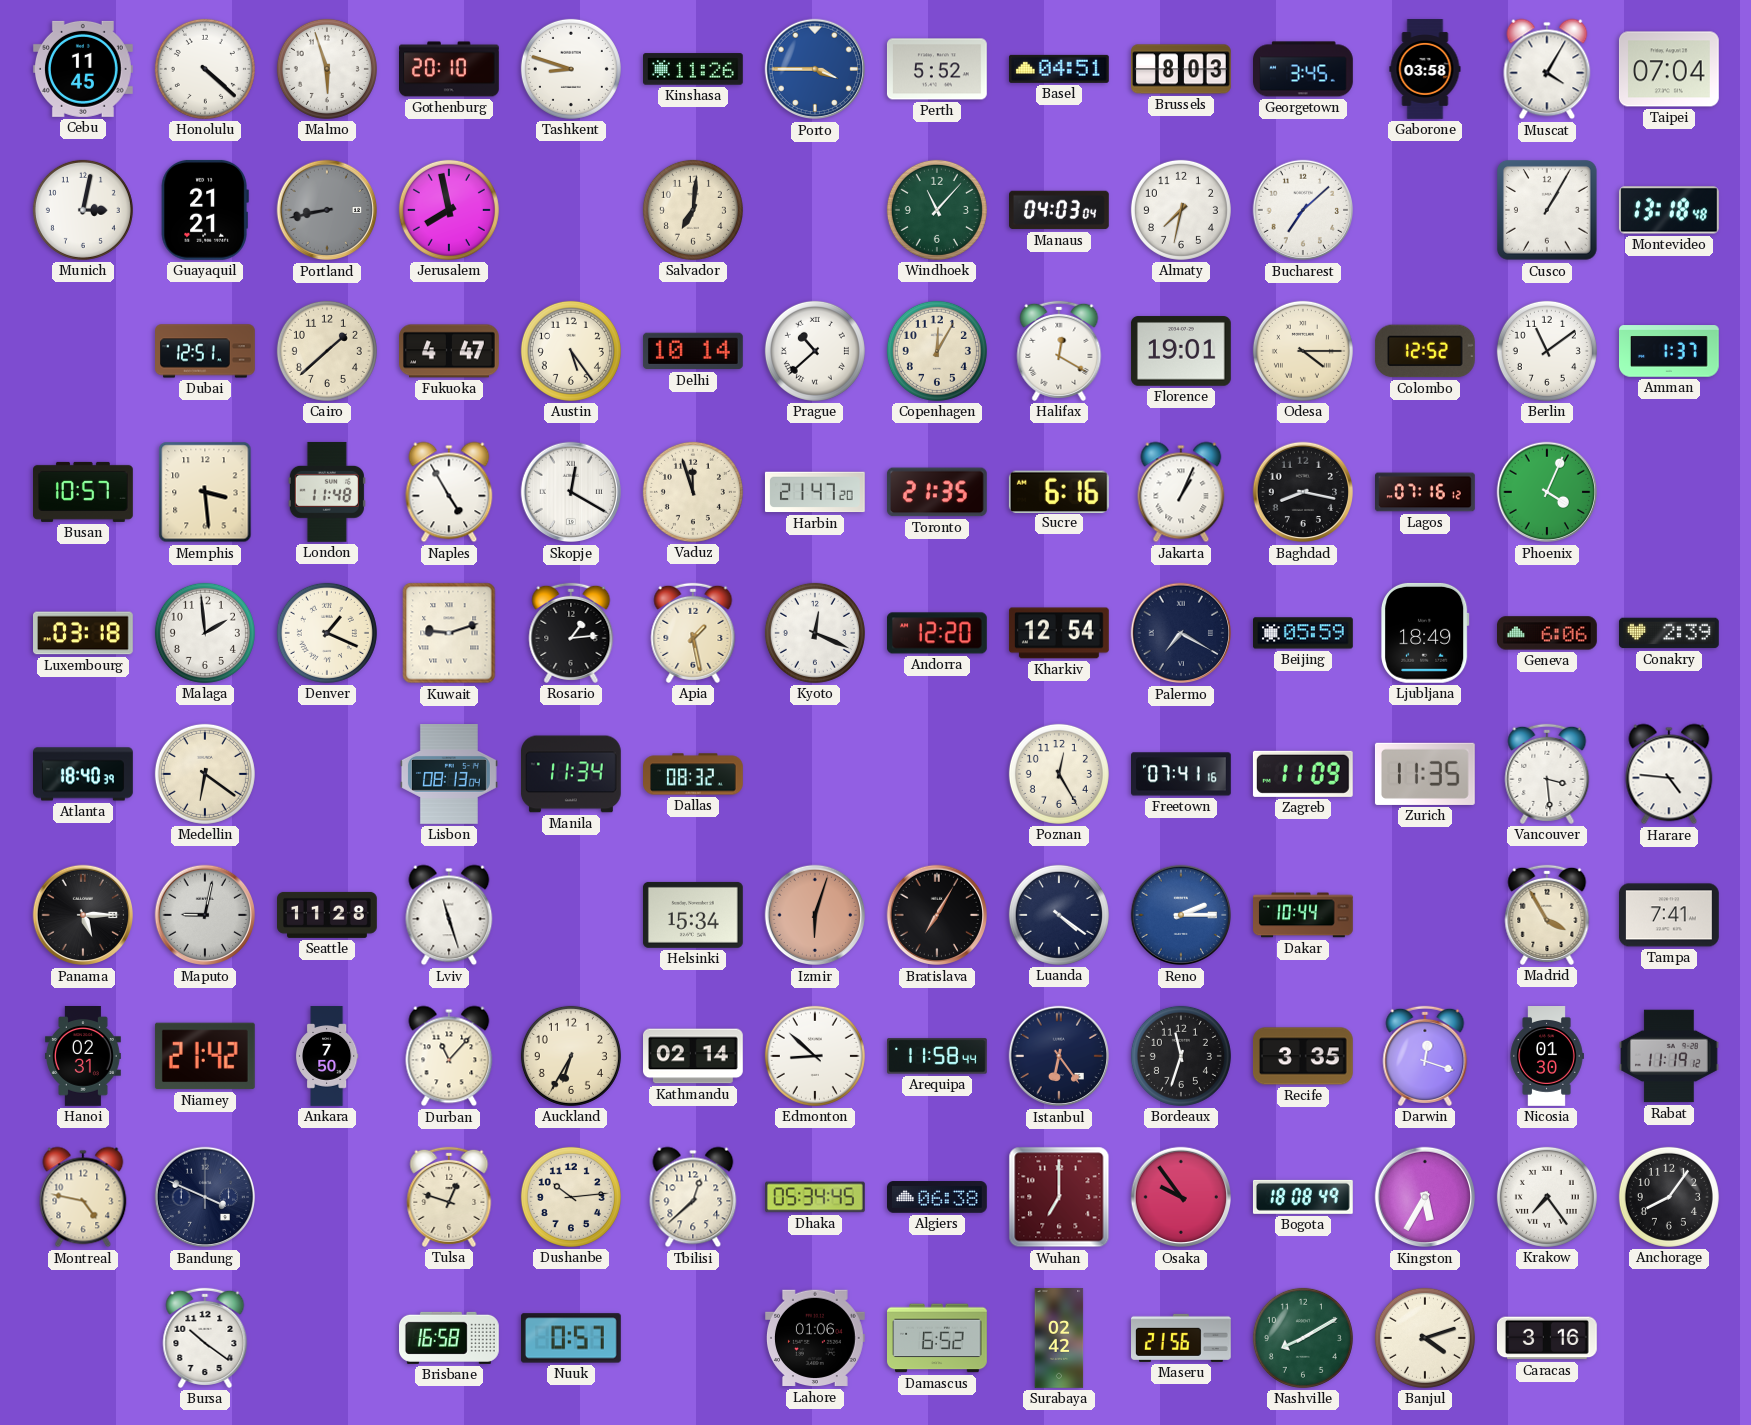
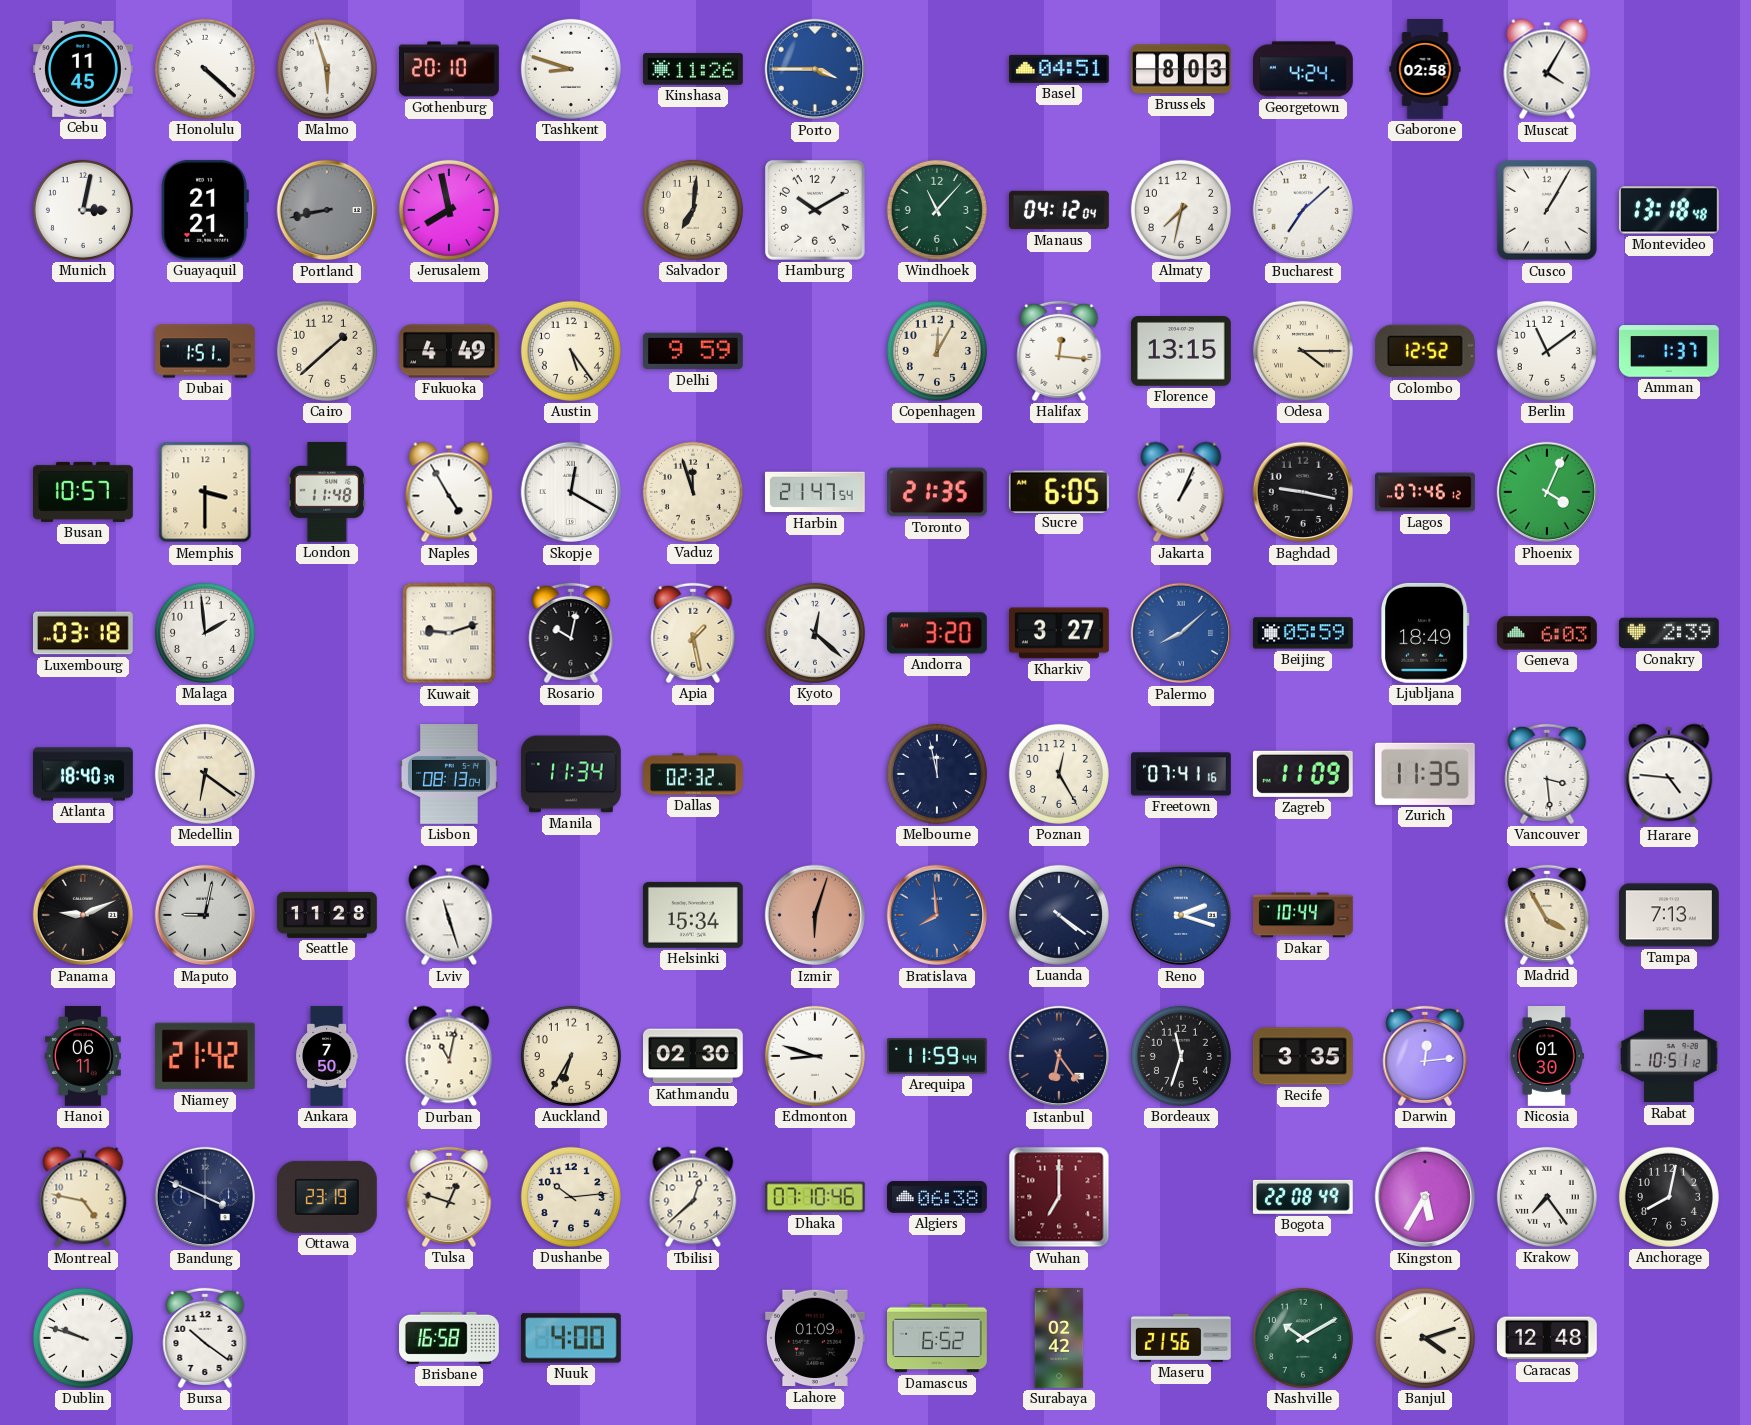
Perth: 5:52 -> none
Georgetown: 3:45 -> 4:24
Gaborone: 03:58 -> 02:58
Taipei: 07:04 -> none
Hamburg: none -> 10:10
Manaus: 04:03 -> 04:12
Dubai: 12:51 -> 1:51
Fukuoka: 4:47 -> 4:49
Delhi: 10:14 -> 9:59
Prague: 10:38 -> none
Halifax: 12:20 -> 12:16
Florence: 19:01 -> 13:15
Memphis: 3:29 -> 3:30
Harbin: 21:47:20 -> 21:47:54
Sucre: 6:16 -> 6:05
Baghdad: 8:17 -> 9:17
Lagos: 07:16 -> 07:46
Denver: 1:19 -> none
Rosario: 1:14 -> 10:02
Kyoto: 12:19 -> 12:22
Andorra: 12:20 -> 3:20
Kharkiv: 12:54 -> 3:27
Palermo: 7:20 -> 8:08
Palermo dial: navy -> blue
Geneva: 6:06 -> 6:03
Dallas: 08:32 -> 02:32
Melbourne: none -> 11:58
Panama: 5:15 -> 9:11
Bratislava: 7:05 -> 7:59
Bratislava dial: black -> blue
Reno: 2:15 -> 2:18
Tampa: 7:41 -> 7:13
Hanoi: 02:31 -> 06:11
Durban: 11:07 -> 11:02
Kathmandu: 02:14 -> 02:30
Edmonton: 8:52 -> 8:48
Arequipa: 11:58 -> 11:59
Darwin: 12:18 -> 12:14
Rabat: 11:19 -> 10:51
Ottawa: none -> 23:19
Dhaka: 05:34 -> 07:10
Osaka: 9:54 -> none
Bogota: 18:08 -> 22:08
Anchorage: 8:06 -> 8:02
Dublin: none -> 9:48
Nuuk: 0:57 -> 4:00
Lahore: 01:06 -> 01:09
Nashville: 8:10 -> 10:10
Caracas: 3:16 -> 12:48
